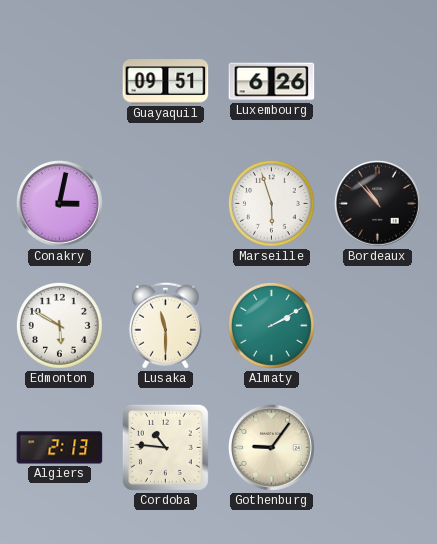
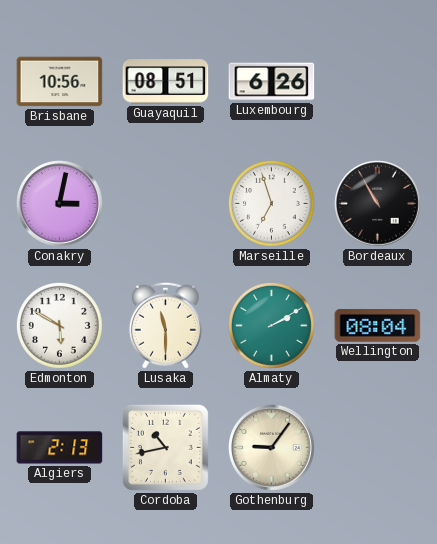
Brisbane: none -> 10:56
Guayaquil: 09:51 -> 08:51
Marseille: 5:57 -> 6:57
Bordeaux: 10:53 -> 10:55
Wellington: none -> 08:04
Cordoba: 10:46 -> 10:43
